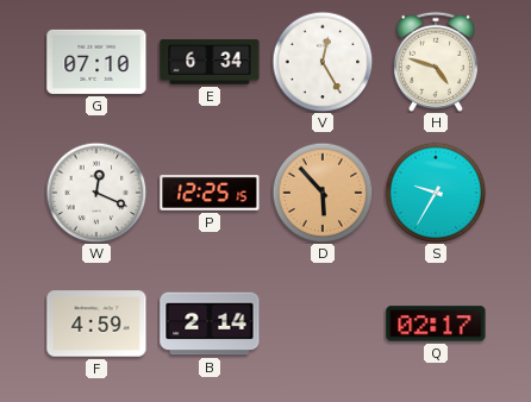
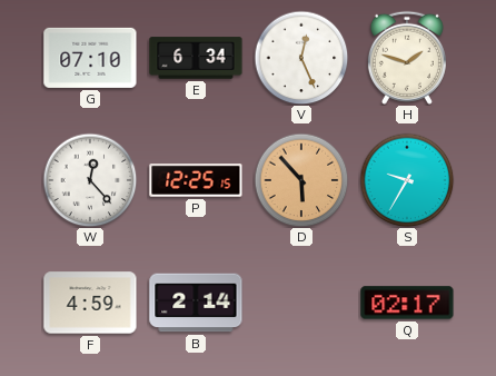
V: 12:25 -> 12:26
H: 4:48 -> 1:48
W: 12:19 -> 12:23
